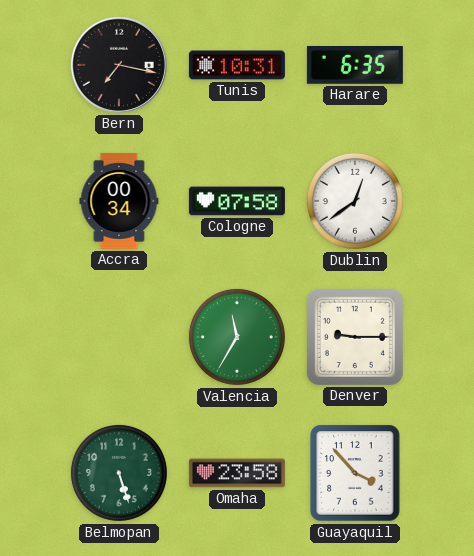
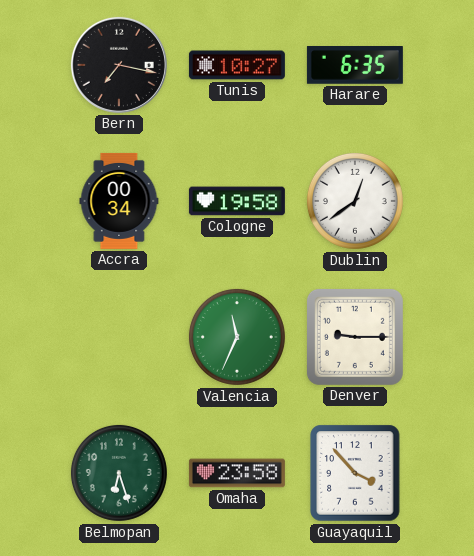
Tunis: 10:31 -> 10:27
Cologne: 07:58 -> 19:58
Valencia: 11:35 -> 11:34
Belmopan: 5:27 -> 6:27
